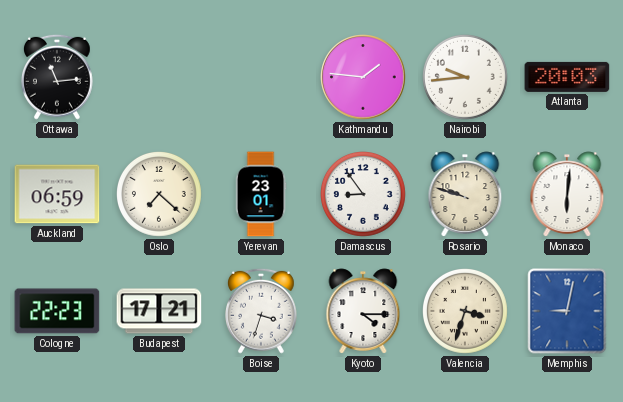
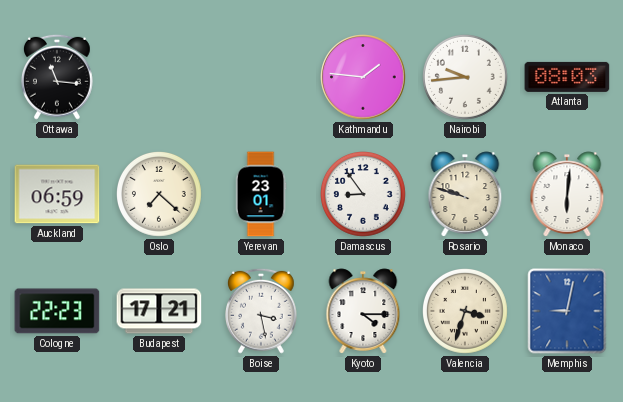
Ottawa: 11:14 -> 11:16
Atlanta: 20:03 -> 08:03
Boise: 3:33 -> 3:28
